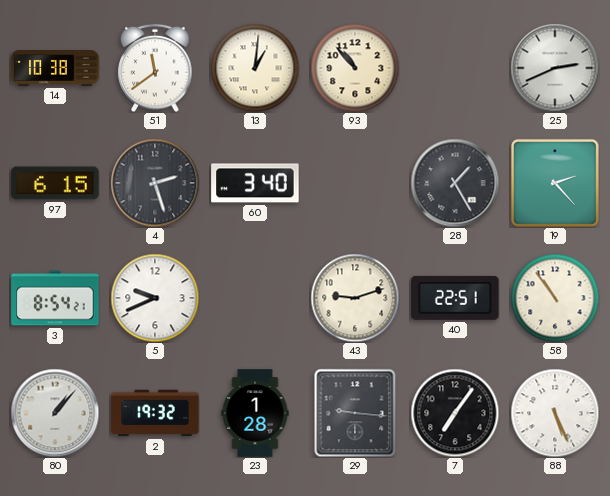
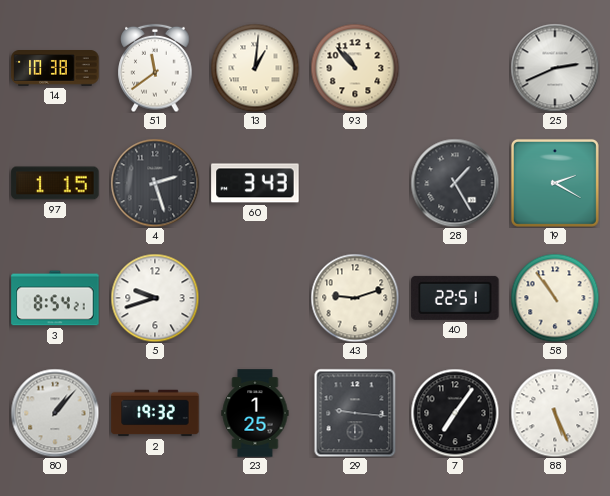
97: 6:15 -> 1:15
60: 3:40 -> 3:43
19: 2:23 -> 2:20
5: 9:41 -> 9:42
23: 1:28 -> 1:25
